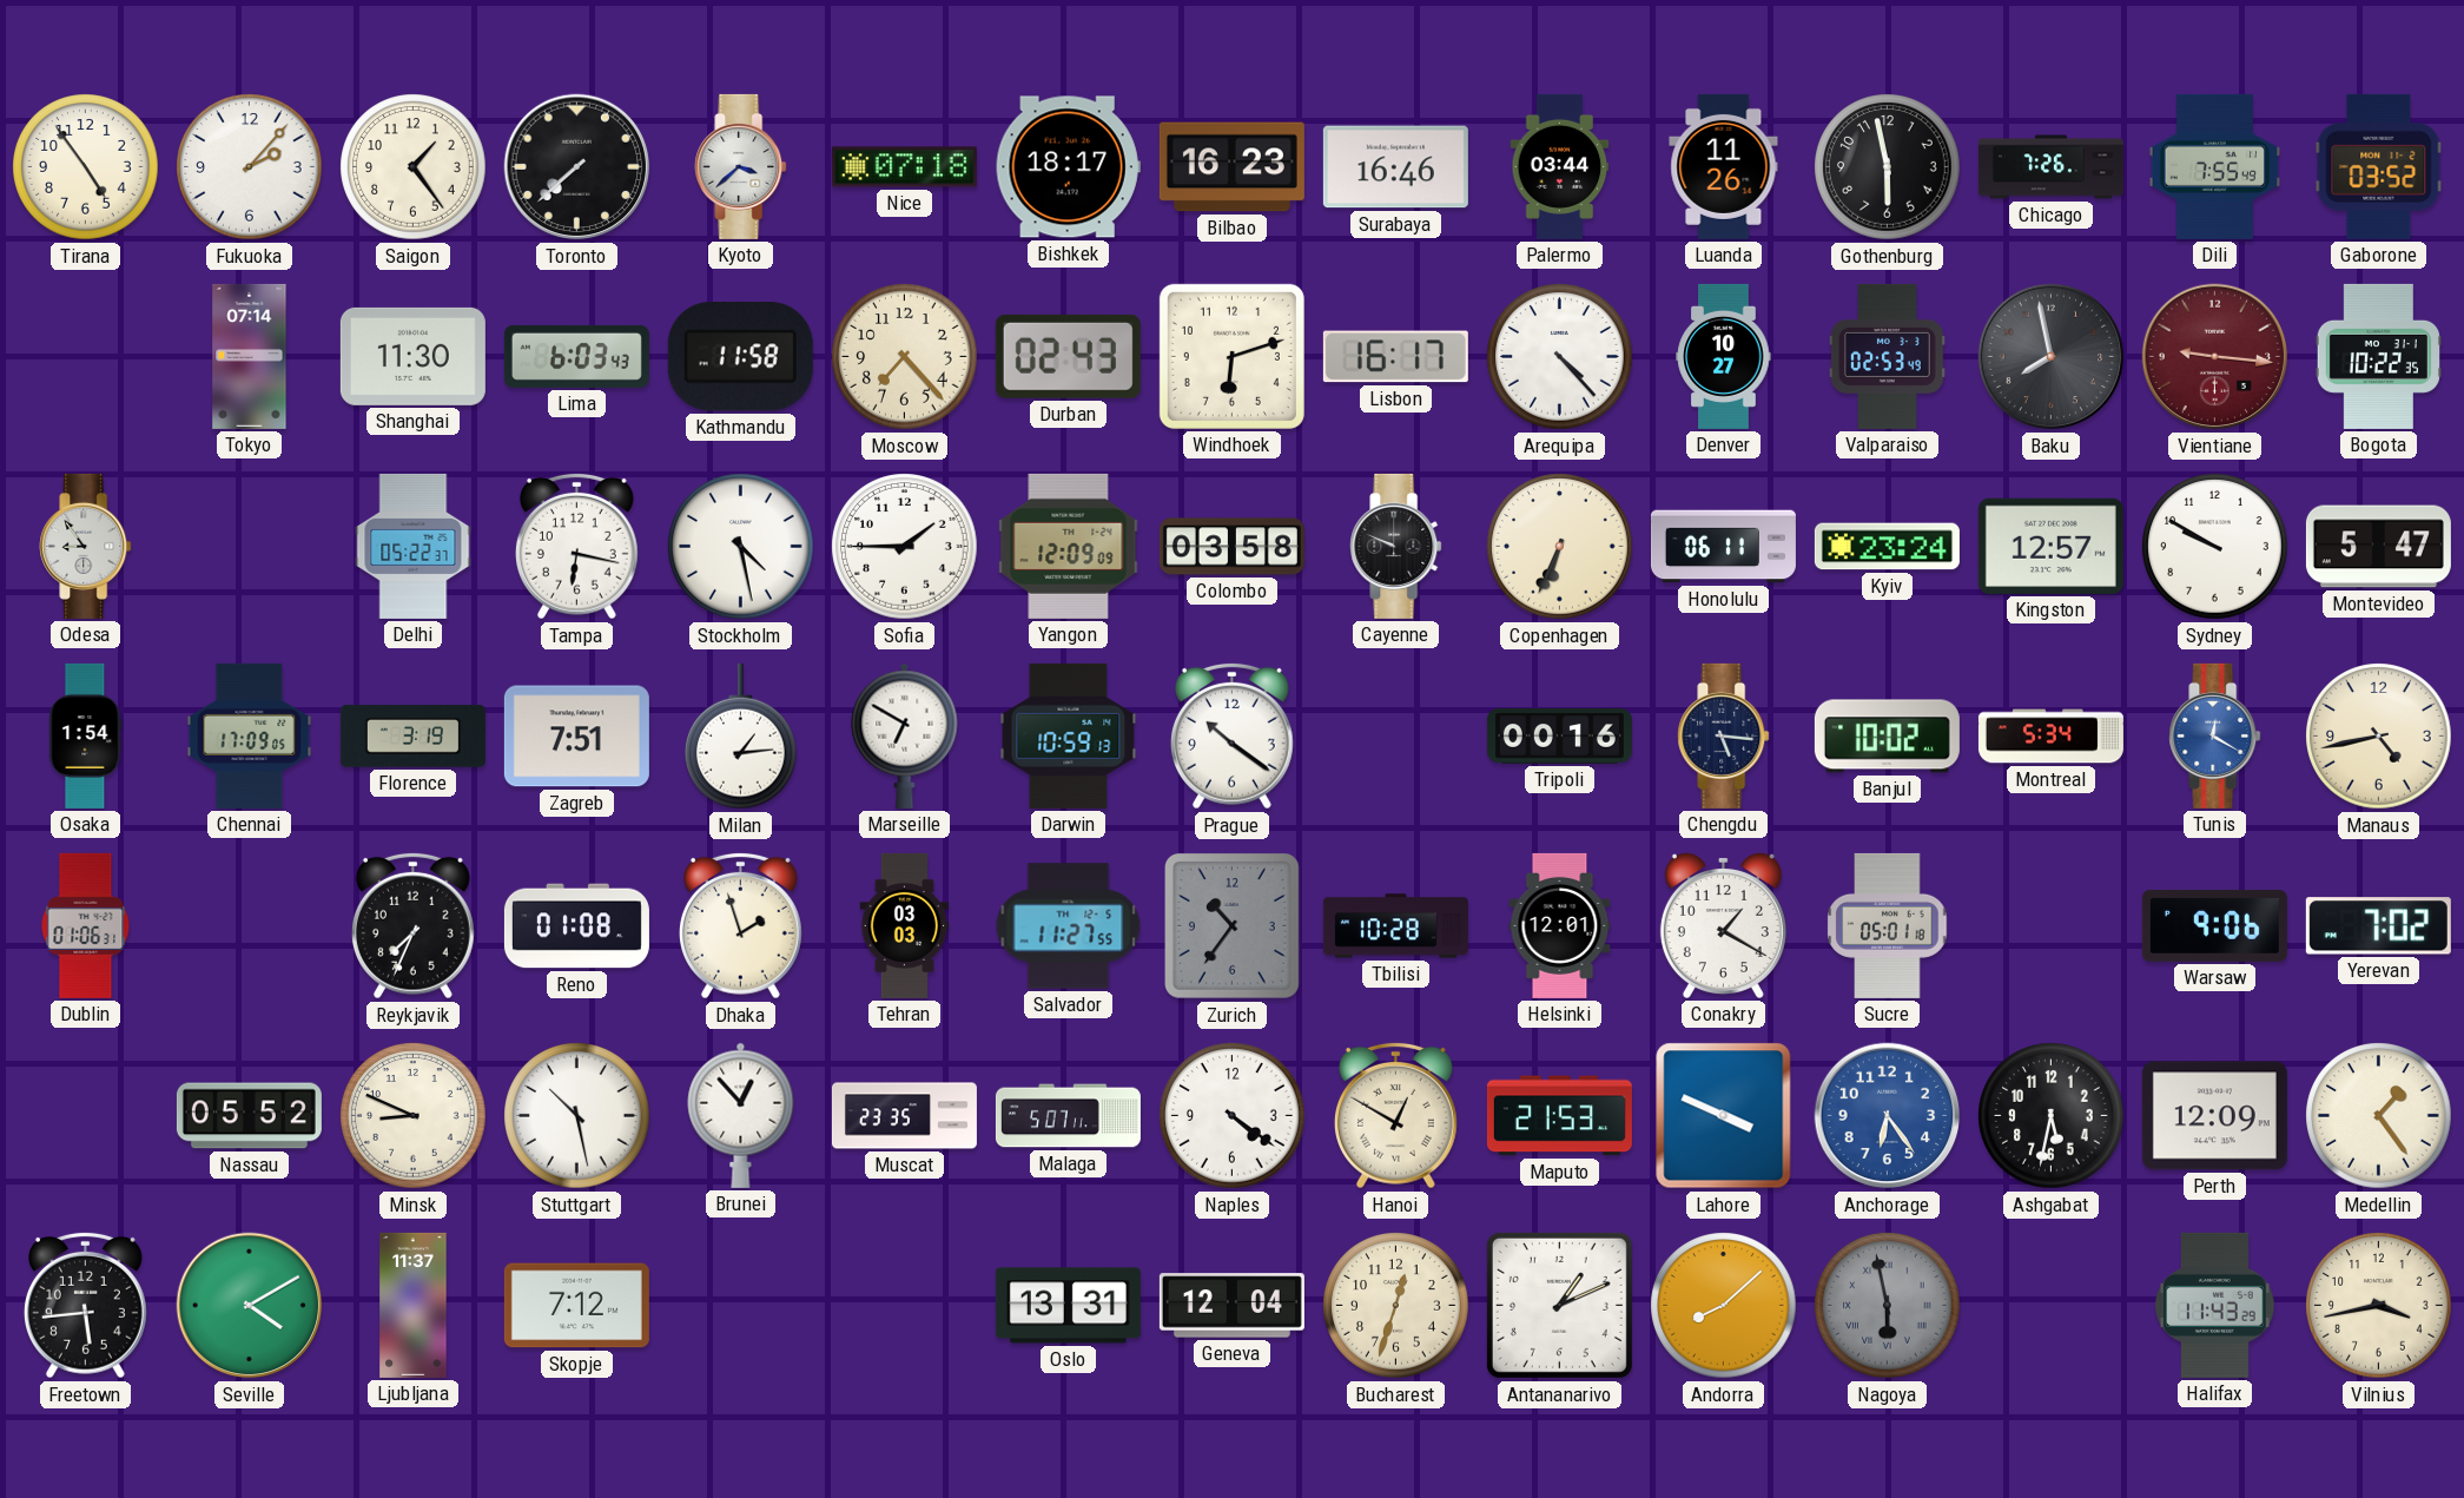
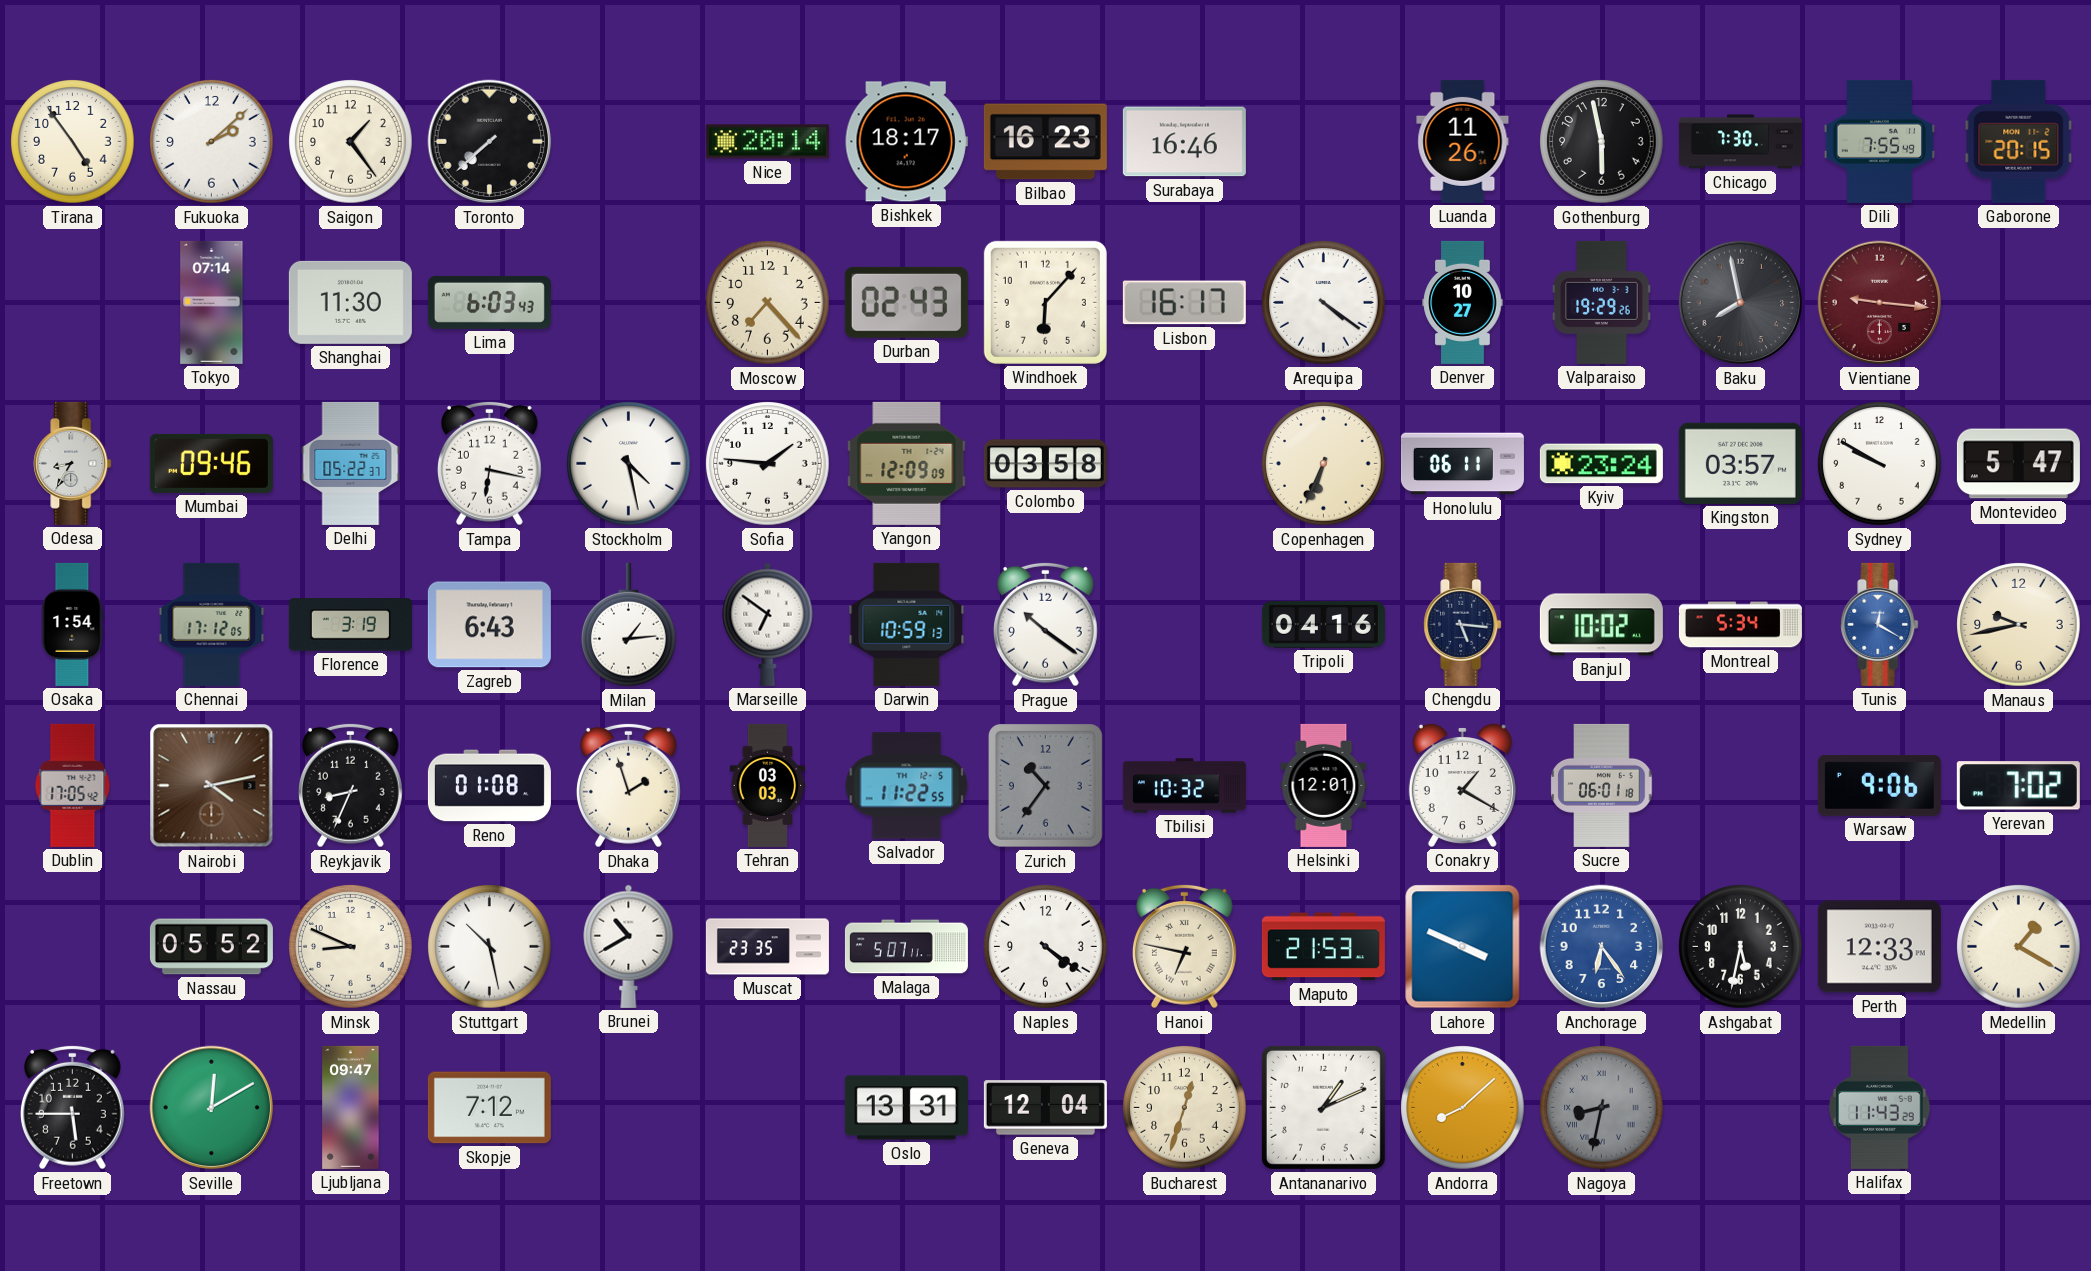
Fukuoka: 2:07 -> 2:08
Kyoto: 3:38 -> none
Nice: 07:18 -> 20:14
Palermo: 03:44 -> none
Chicago: 7:26 -> 7:30
Gaborone: 03:52 -> 20:15
Kathmandu: 11:58 -> none
Windhoek: 6:12 -> 6:07
Arequipa: 4:23 -> 4:21
Valparaiso: 02:53 -> 19:29
Bogota: 10:22 -> none
Odesa: 8:54 -> 8:35
Mumbai: none -> 09:46
Sofia: 1:45 -> 1:46
Cayenne: 9:49 -> none
Kingston: 12:57 -> 03:57
Chennai: 17:09 -> 17:12
Zagreb: 7:51 -> 6:43
Marseille: 6:50 -> 6:51
Tripoli: 00:16 -> 04:16
Manaus: 4:43 -> 9:43
Dublin: 01:06 -> 17:05
Nairobi: none -> 4:13
Reykjavik: 7:34 -> 8:34
Salvador: 11:27 -> 11:22
Tbilisi: 10:28 -> 10:32
Sucre: 05:01 -> 06:01
Brunei: 12:53 -> 10:40
Hanoi: 12:50 -> 6:47
Perth: 12:09 -> 12:33
Medellin: 1:24 -> 1:20
Freetown: 5:44 -> 5:45
Seville: 4:10 -> 12:10
Ljubljana: 11:37 -> 09:47
Nagoya: 5:58 -> 8:32
Vilnius: 3:43 -> none
